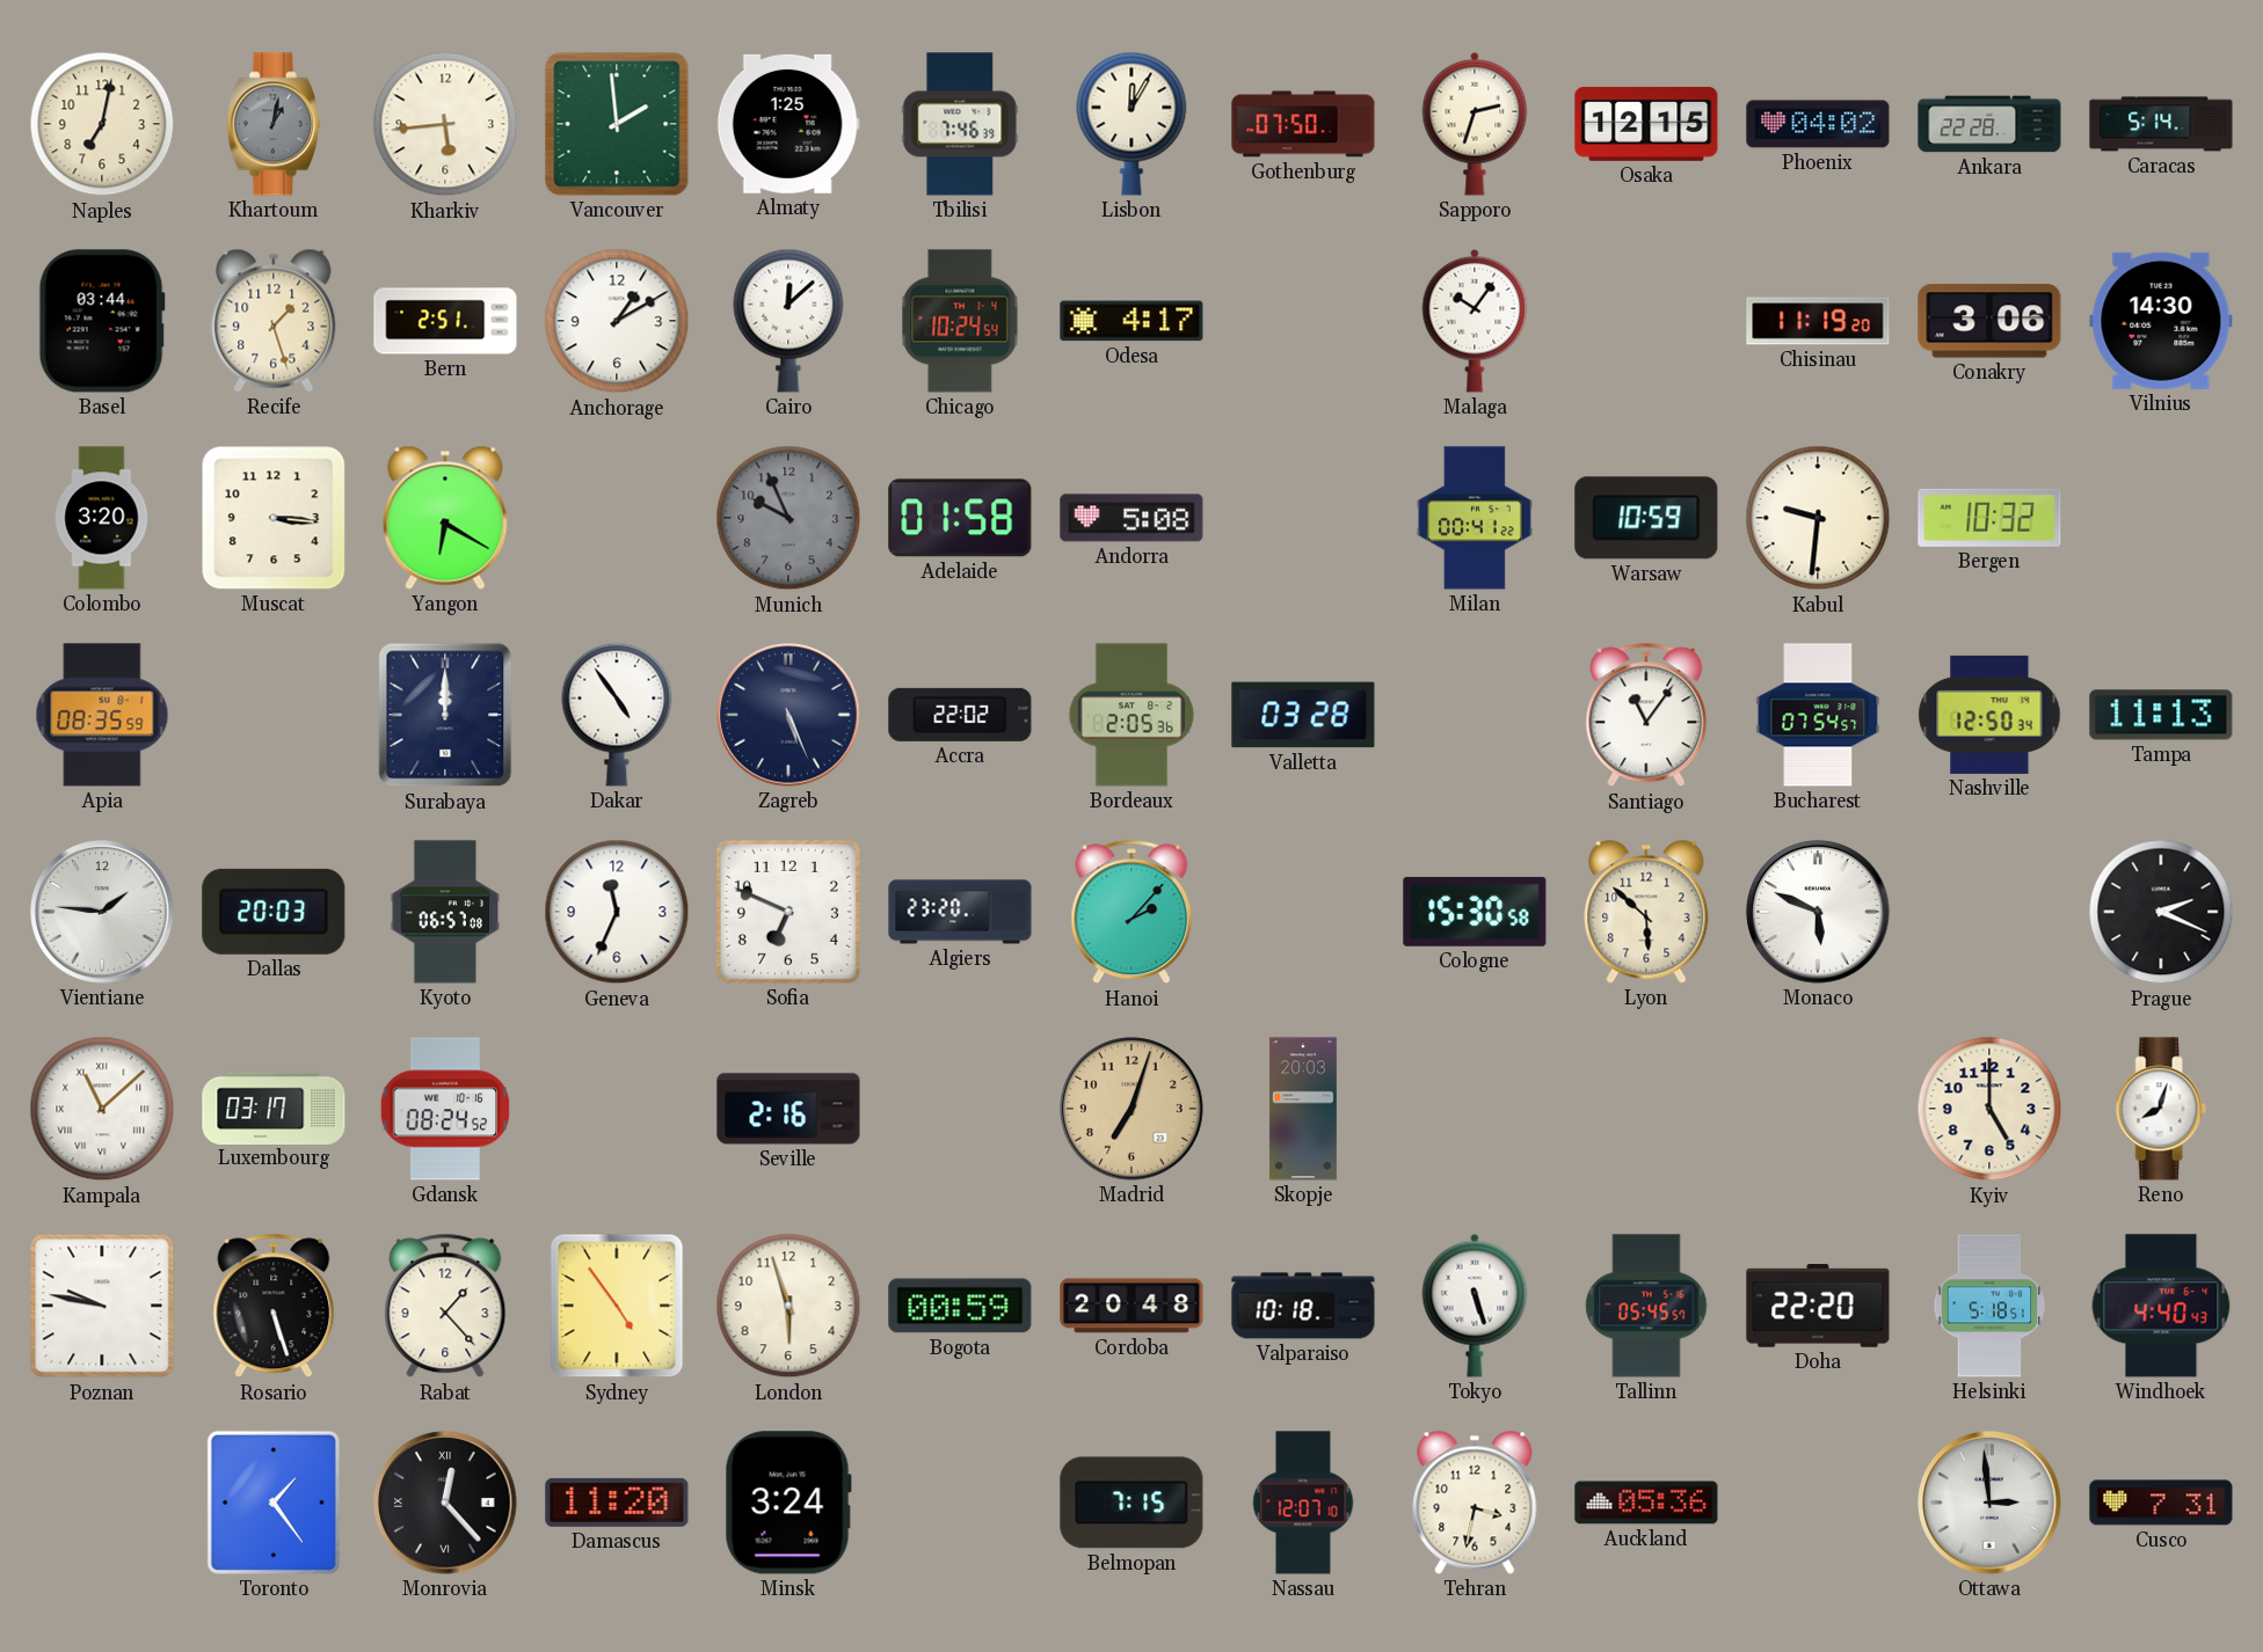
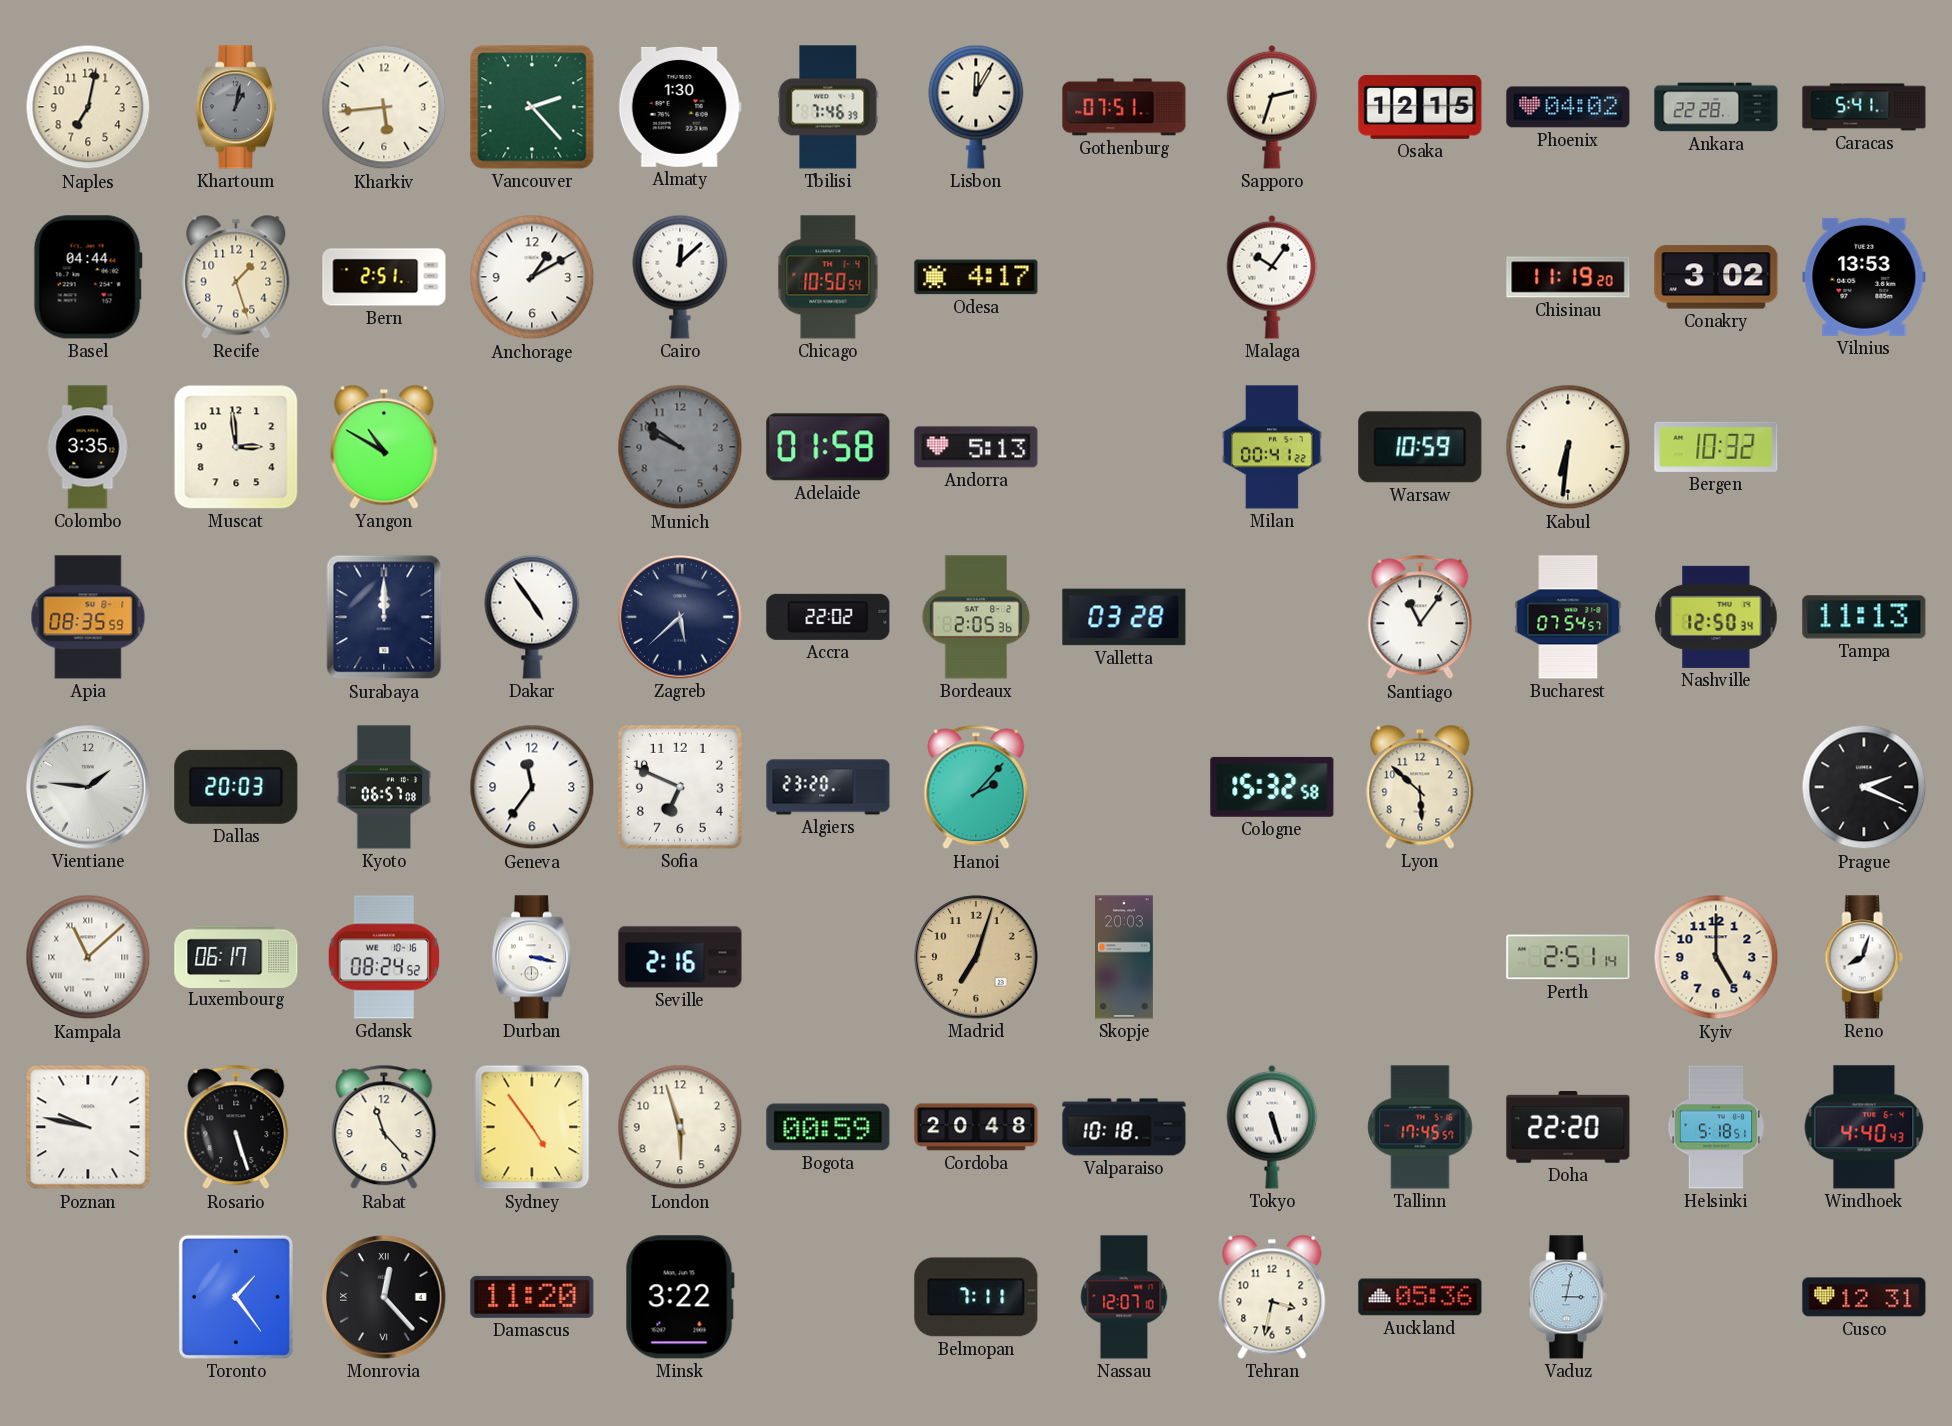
Vancouver: 1:59 -> 2:23
Almaty: 1:25 -> 1:30
Gothenburg: 07:50 -> 07:51
Caracas: 5:14 -> 5:41
Basel: 03:44 -> 04:44
Chicago: 10:24 -> 10:50
Conakry: 3:06 -> 3:02
Vilnius: 14:30 -> 13:53
Colombo: 3:20 -> 3:35
Muscat: 3:16 -> 2:59
Yangon: 6:20 -> 10:50
Munich: 9:56 -> 9:51
Andorra: 5:08 -> 5:13
Kabul: 9:31 -> 6:31
Zagreb: 5:26 -> 5:38
Geneva: 11:34 -> 11:36
Cologne: 15:30 -> 15:32
Monaco: 5:49 -> none
Luxembourg: 03:17 -> 06:17
Durban: none -> 3:17
Perth: none -> 2:51
Rabat: 1:23 -> 11:23
Tallinn: 05:45 -> 17:45
Minsk: 3:24 -> 3:22
Belmopan: 7:15 -> 7:11
Vaduz: none -> 3:02
Ottawa: 2:59 -> none
Cusco: 7:31 -> 12:31
